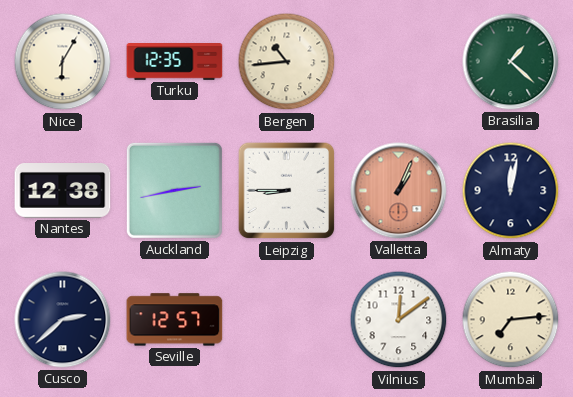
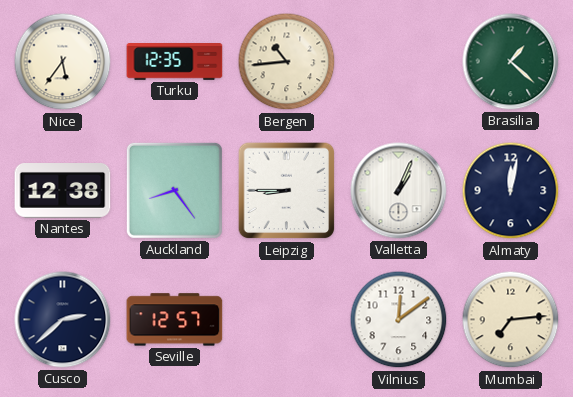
Nice: 6:05 -> 5:36
Auckland: 2:43 -> 8:24
Valletta dial: salmon -> white
